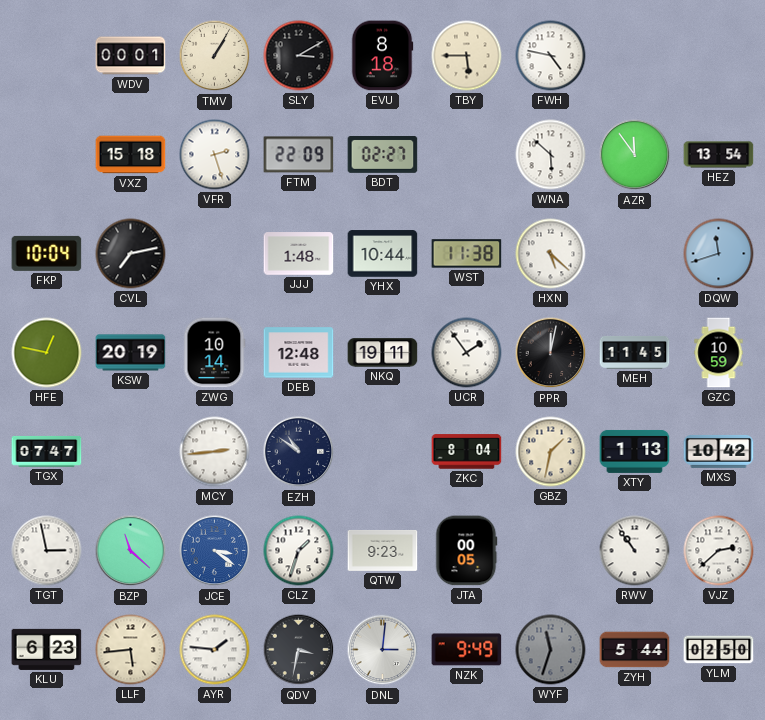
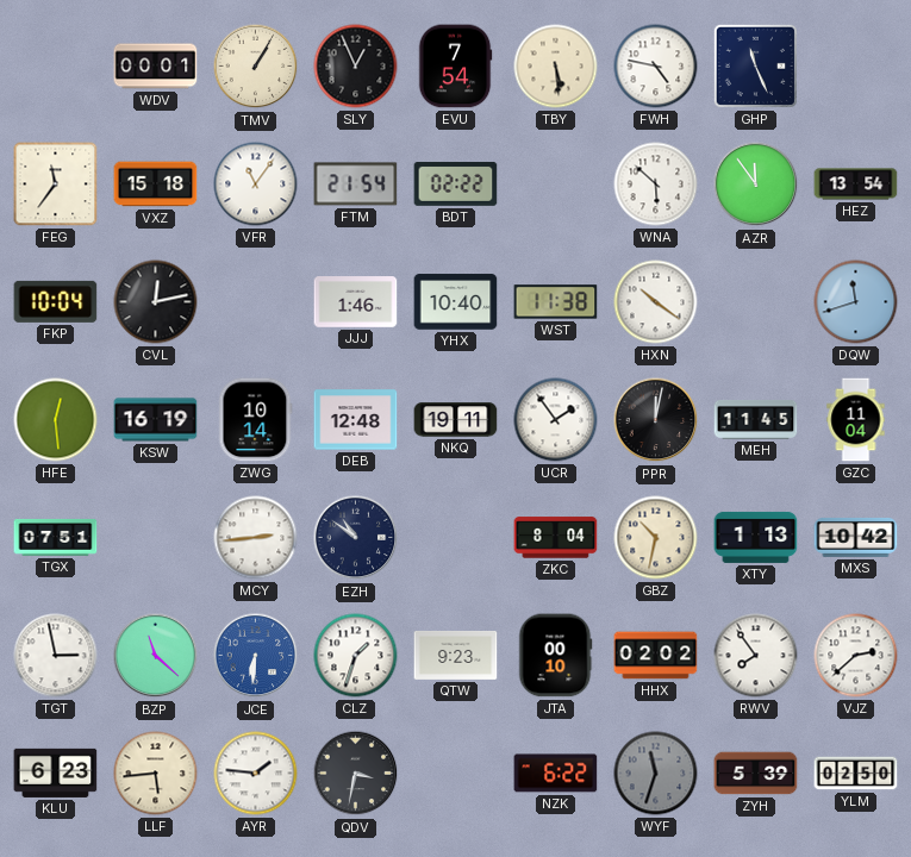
SLY: 3:10 -> 12:56
EVU: 8:18 -> 7:54
TBY: 5:45 -> 5:29
GHP: none -> 11:26
FEG: none -> 11:36
VFR: 2:27 -> 11:06
FTM: 22:09 -> 21:54
BDT: 02:27 -> 02:22
CVL: 7:13 -> 12:13
JJJ: 1:48 -> 1:46
YHX: 10:44 -> 10:40
HXN: 5:22 -> 10:21
HFE: 12:47 -> 12:29
KSW: 20:19 -> 16:19
GZC: 10:59 -> 11:04
TGX: 07:47 -> 07:51
GBZ: 1:32 -> 10:32
JCE: 3:21 -> 6:31
JTA: 00:05 -> 00:10
HHX: none -> 02:02
RWV: 10:54 -> 7:54
DNL: 3:01 -> none
NZK: 9:49 -> 6:22
ZYH: 5:44 -> 5:39
